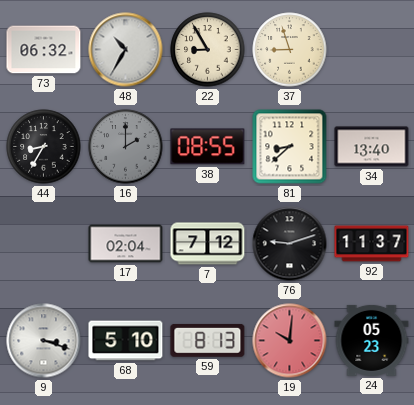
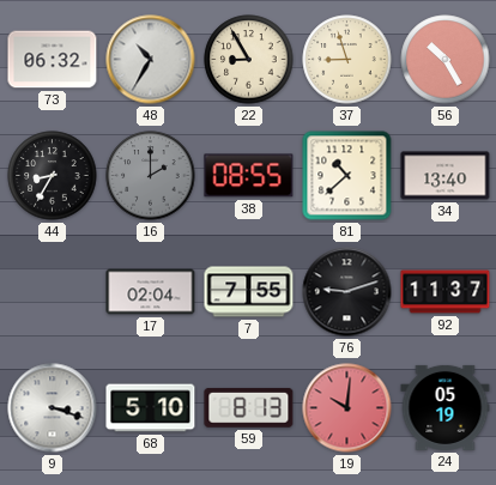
56: none -> 10:25
81: 8:38 -> 10:38
7: 7:12 -> 7:55
24: 05:23 -> 05:19
